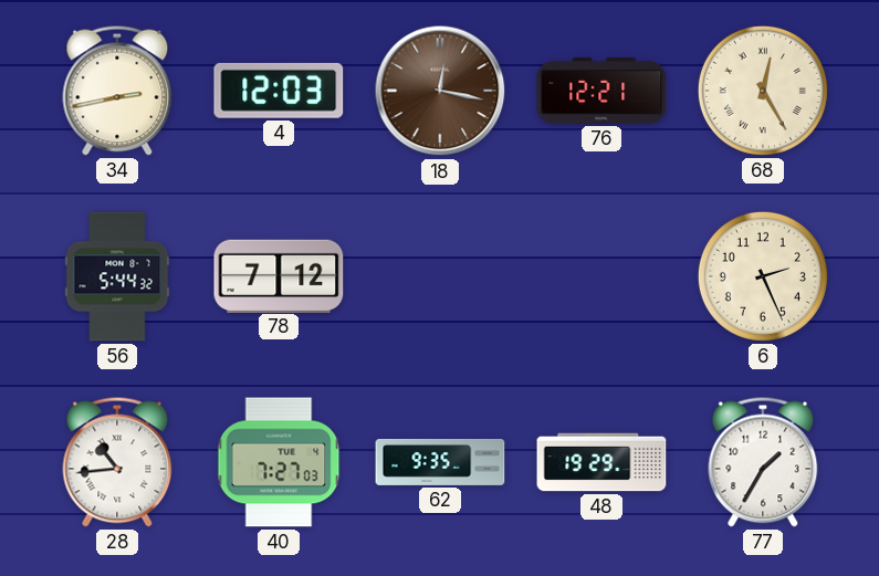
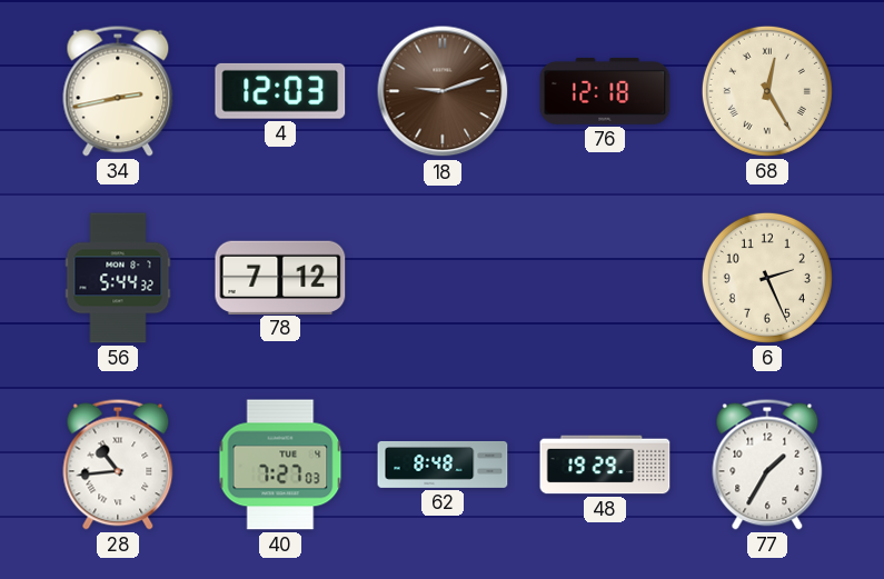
18: 12:17 -> 9:12
76: 12:21 -> 12:18
62: 9:35 -> 8:48
